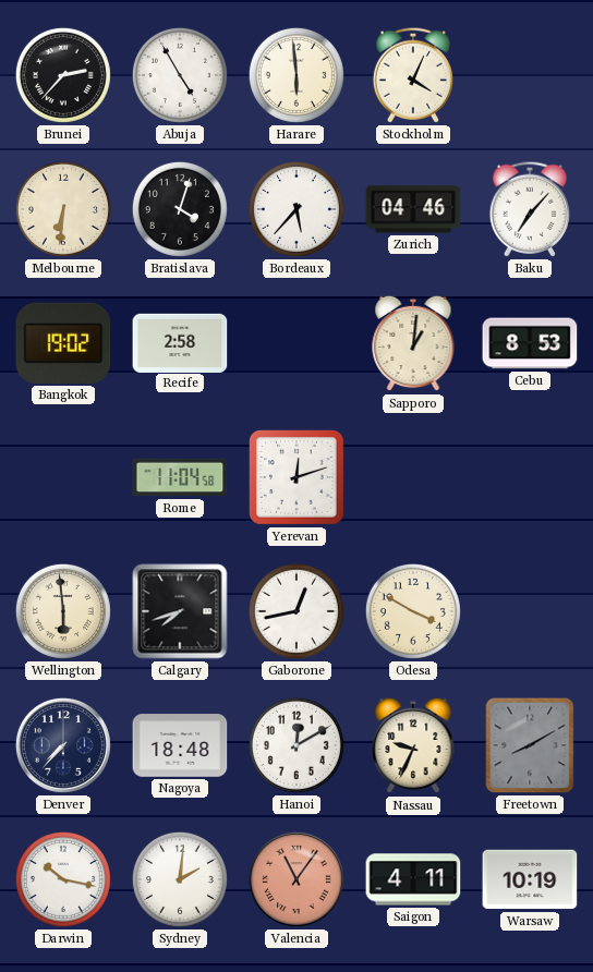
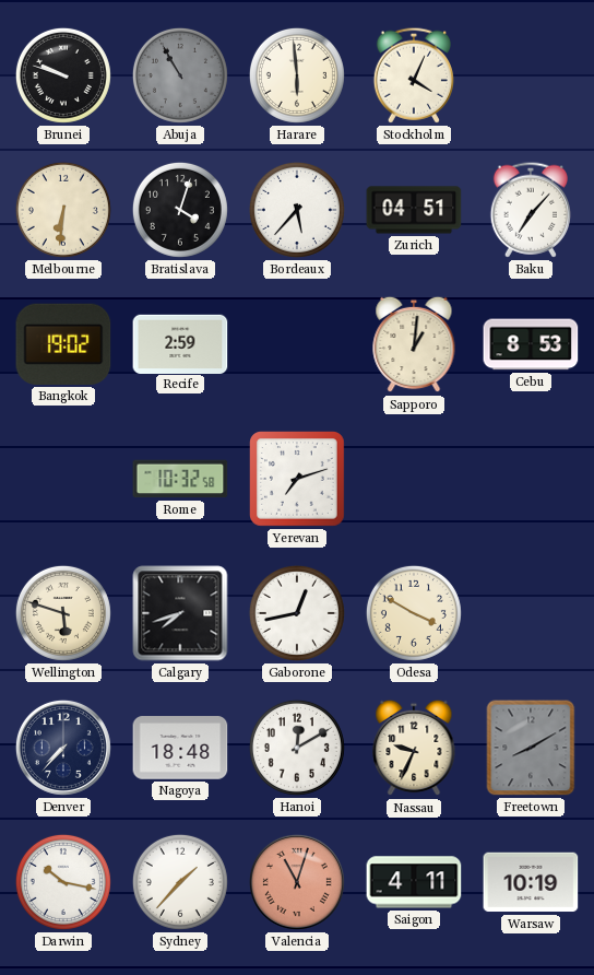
Brunei: 2:37 -> 9:48
Abuja: 4:55 -> 10:55
Abuja dial: white -> grey
Zurich: 04:46 -> 04:51
Recife: 2:58 -> 2:59
Rome: 11:04 -> 10:32
Yerevan: 12:12 -> 7:12
Wellington: 5:59 -> 5:48
Sydney: 2:01 -> 1:37
Valencia: 11:06 -> 11:03
